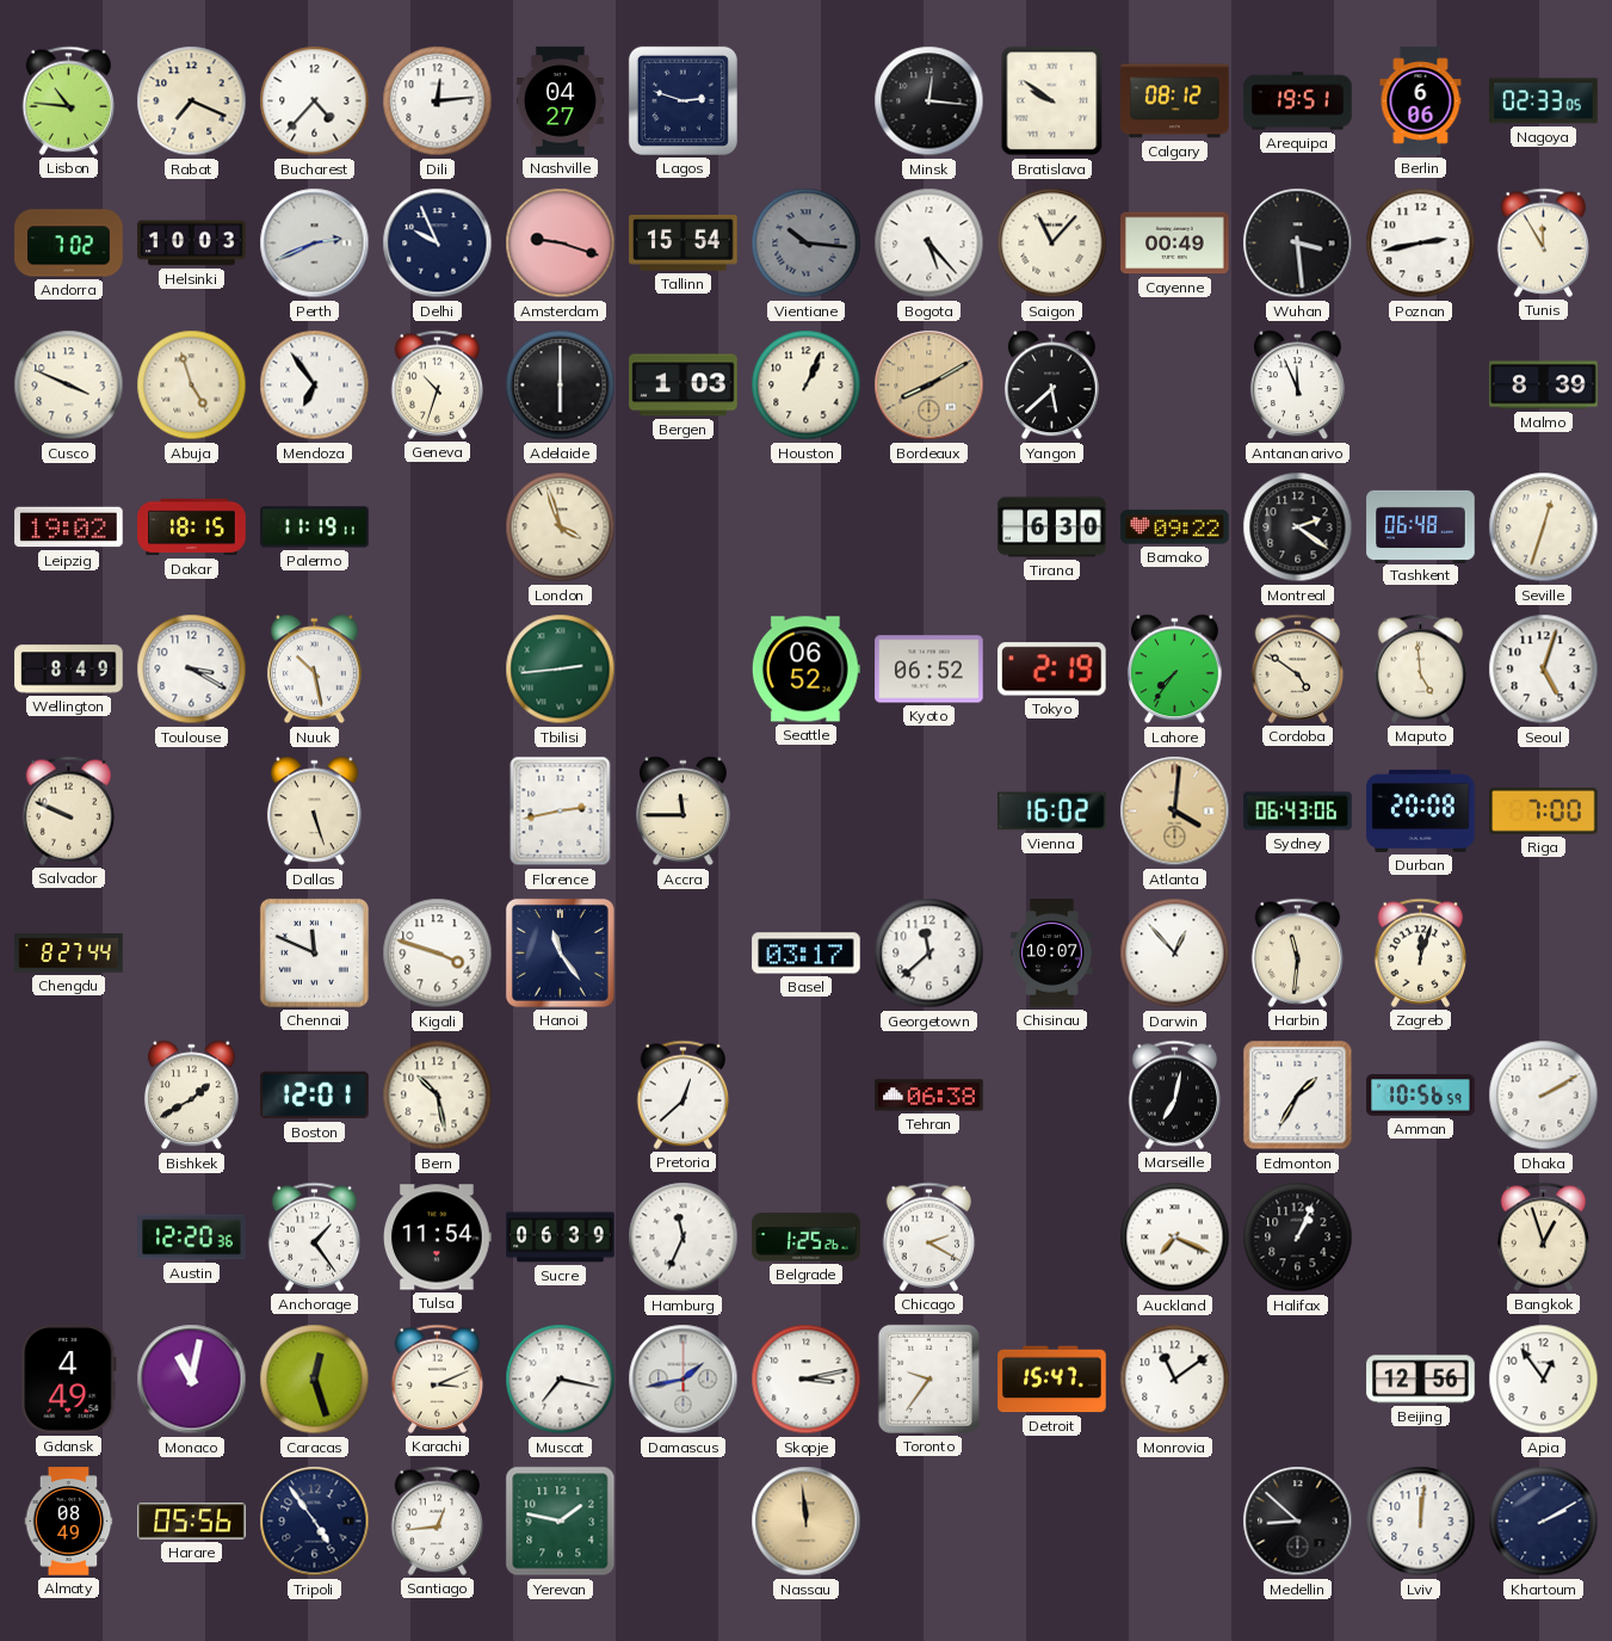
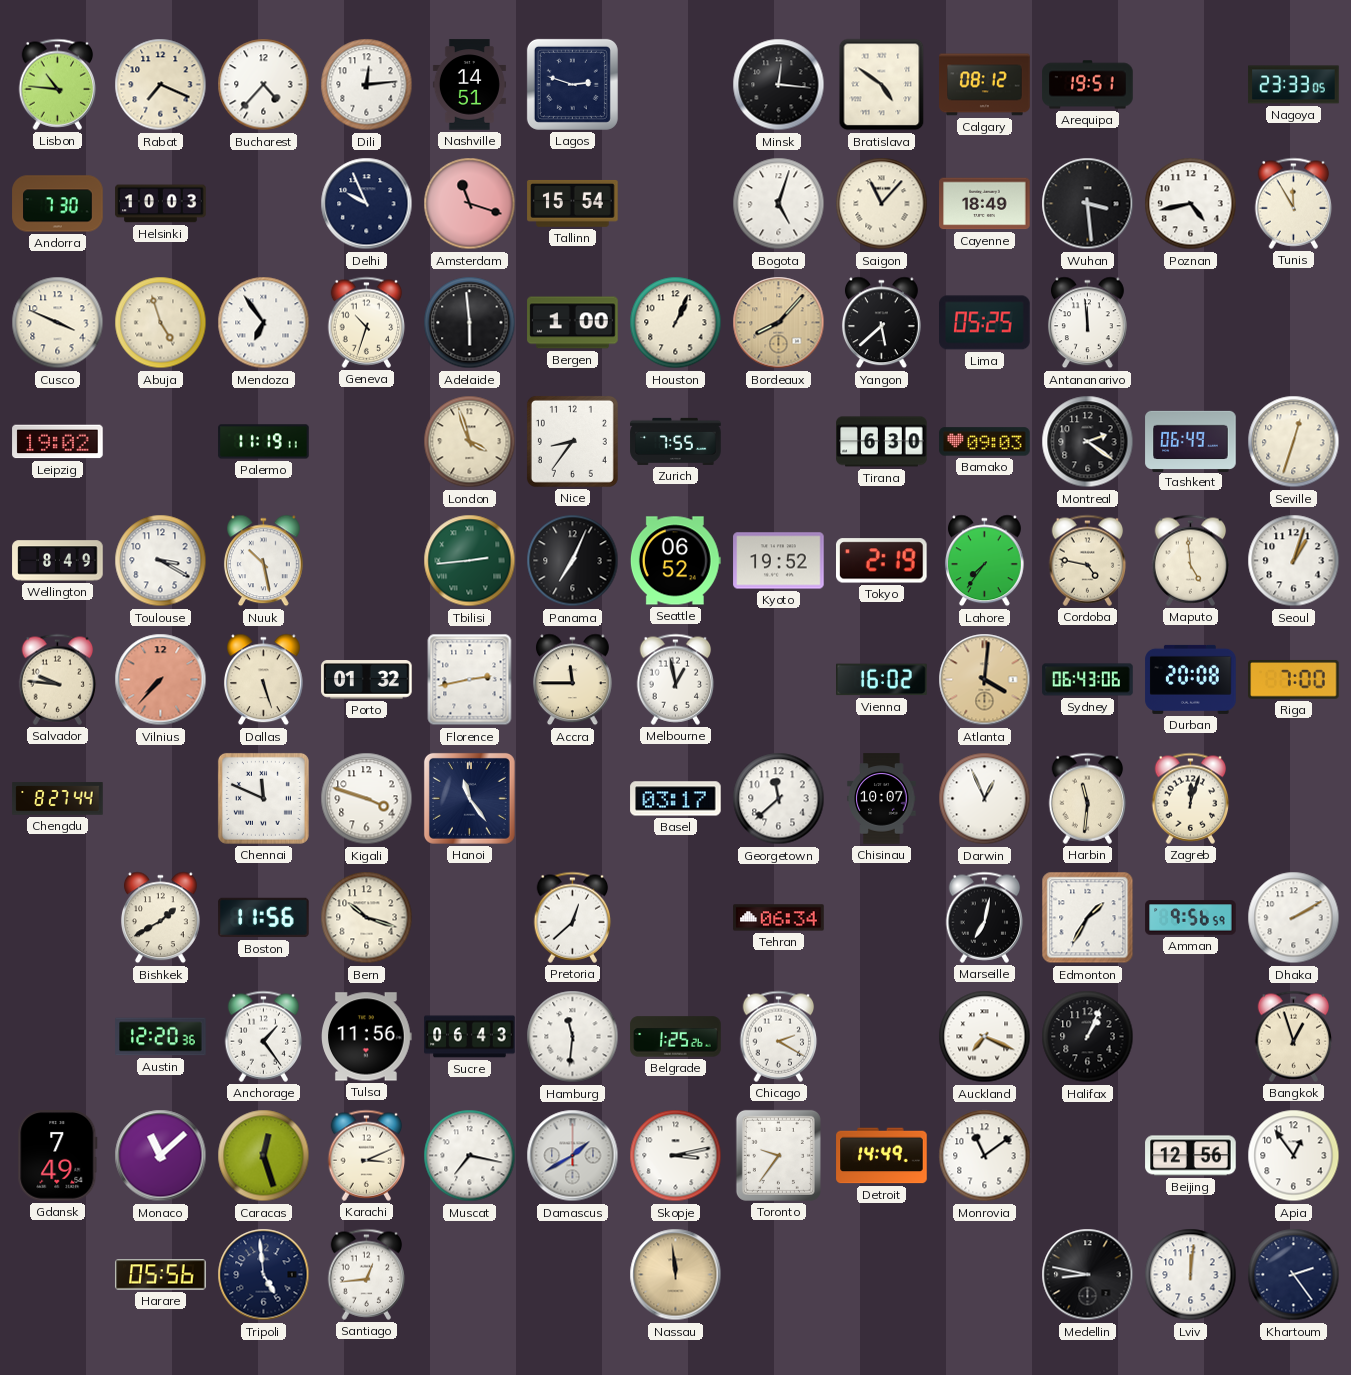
Nashville: 04:27 -> 14:51
Bratislava: 9:51 -> 4:51
Berlin: 6:06 -> none
Nagoya: 02:33 -> 23:33
Andorra: 7:02 -> 7:30
Perth: 2:41 -> none
Amsterdam: 9:18 -> 11:18
Vientiane: 10:16 -> none
Bogota: 5:23 -> 5:03
Cayenne: 00:49 -> 18:49
Poznan: 2:43 -> 4:43
Adelaide: 6:00 -> 5:59
Bergen: 1:03 -> 1:00
Bordeaux: 8:10 -> 8:07
Lima: none -> 05:25
Antananarivo: 11:56 -> 11:59
Malmo: 8:39 -> none
Dakar: 18:15 -> none
Nice: none -> 8:36
Zurich: none -> 7:55
Bamako: 09:22 -> 09:03
Tashkent: 06:48 -> 06:49
Panama: none -> 7:04
Kyoto: 06:52 -> 19:52
Cordoba: 4:51 -> 4:47
Seoul: 5:03 -> 1:03
Salvador: 9:49 -> 9:46
Vilnius: none -> 7:37
Porto: none -> 01:32
Melbourne: none -> 12:58
Darwin: 12:53 -> 12:56
Boston: 12:01 -> 11:56
Bern: 10:28 -> 10:18
Tehran: 06:38 -> 06:34
Amman: 10:56 -> 9:56
Tulsa: 11:54 -> 11:56
Sucre: 06:39 -> 06:43
Hamburg: 11:34 -> 11:31
Gdansk: 4:49 -> 7:49
Monaco: 11:02 -> 11:08
Damascus: 1:43 -> 1:40
Detroit: 15:47 -> 14:49
Almaty: 08:49 -> none
Tripoli: 4:54 -> 4:59
Yerevan: 1:47 -> none
Medellin: 8:52 -> 8:47
Khartoum: 2:10 -> 2:24
